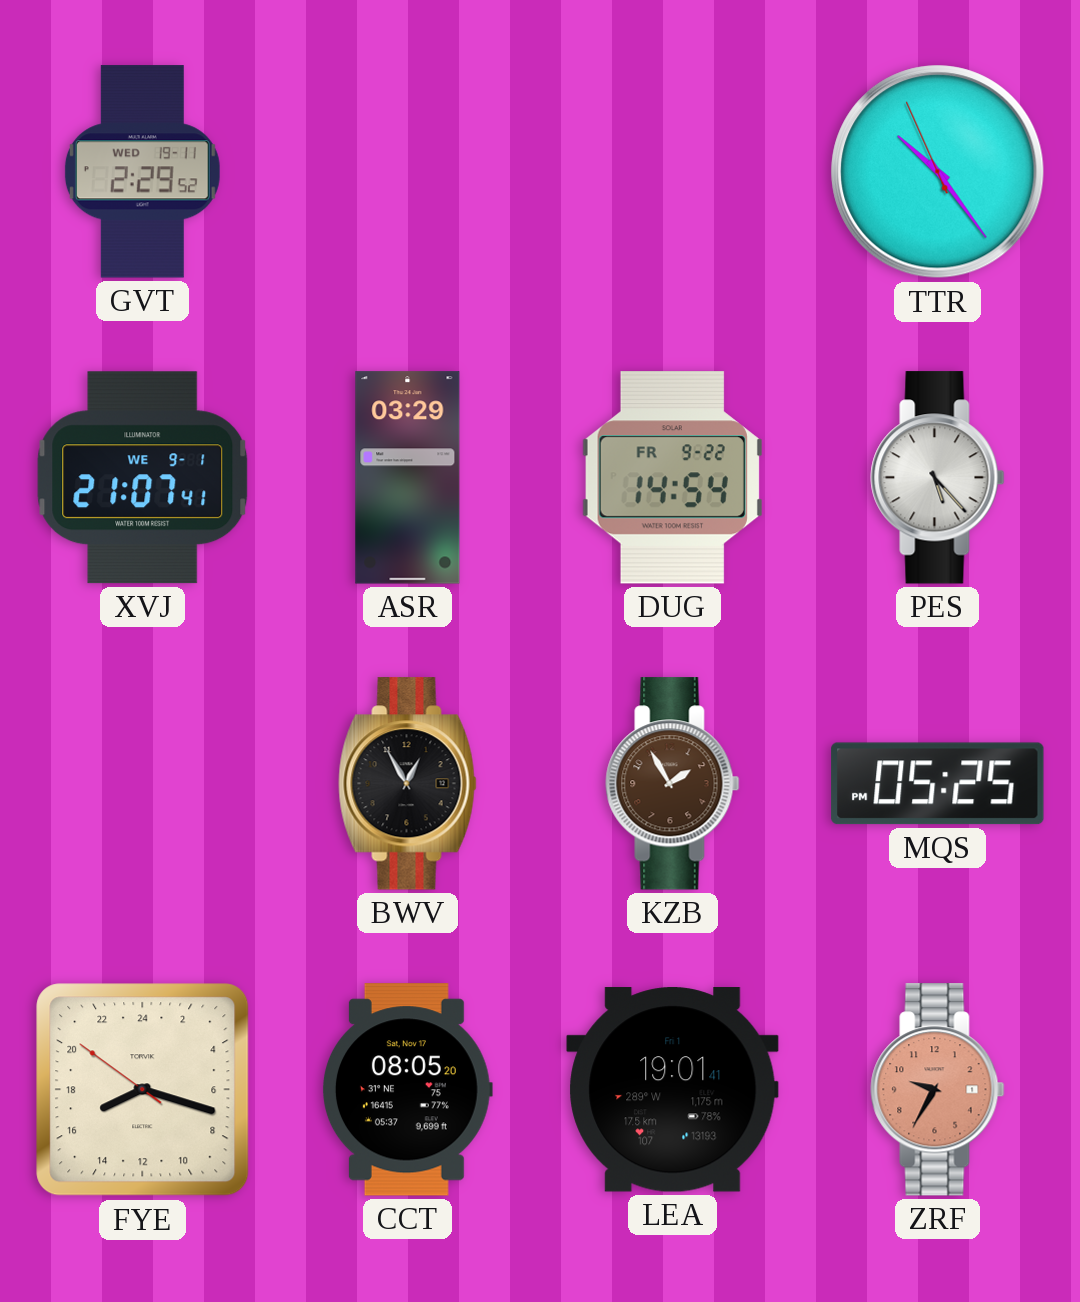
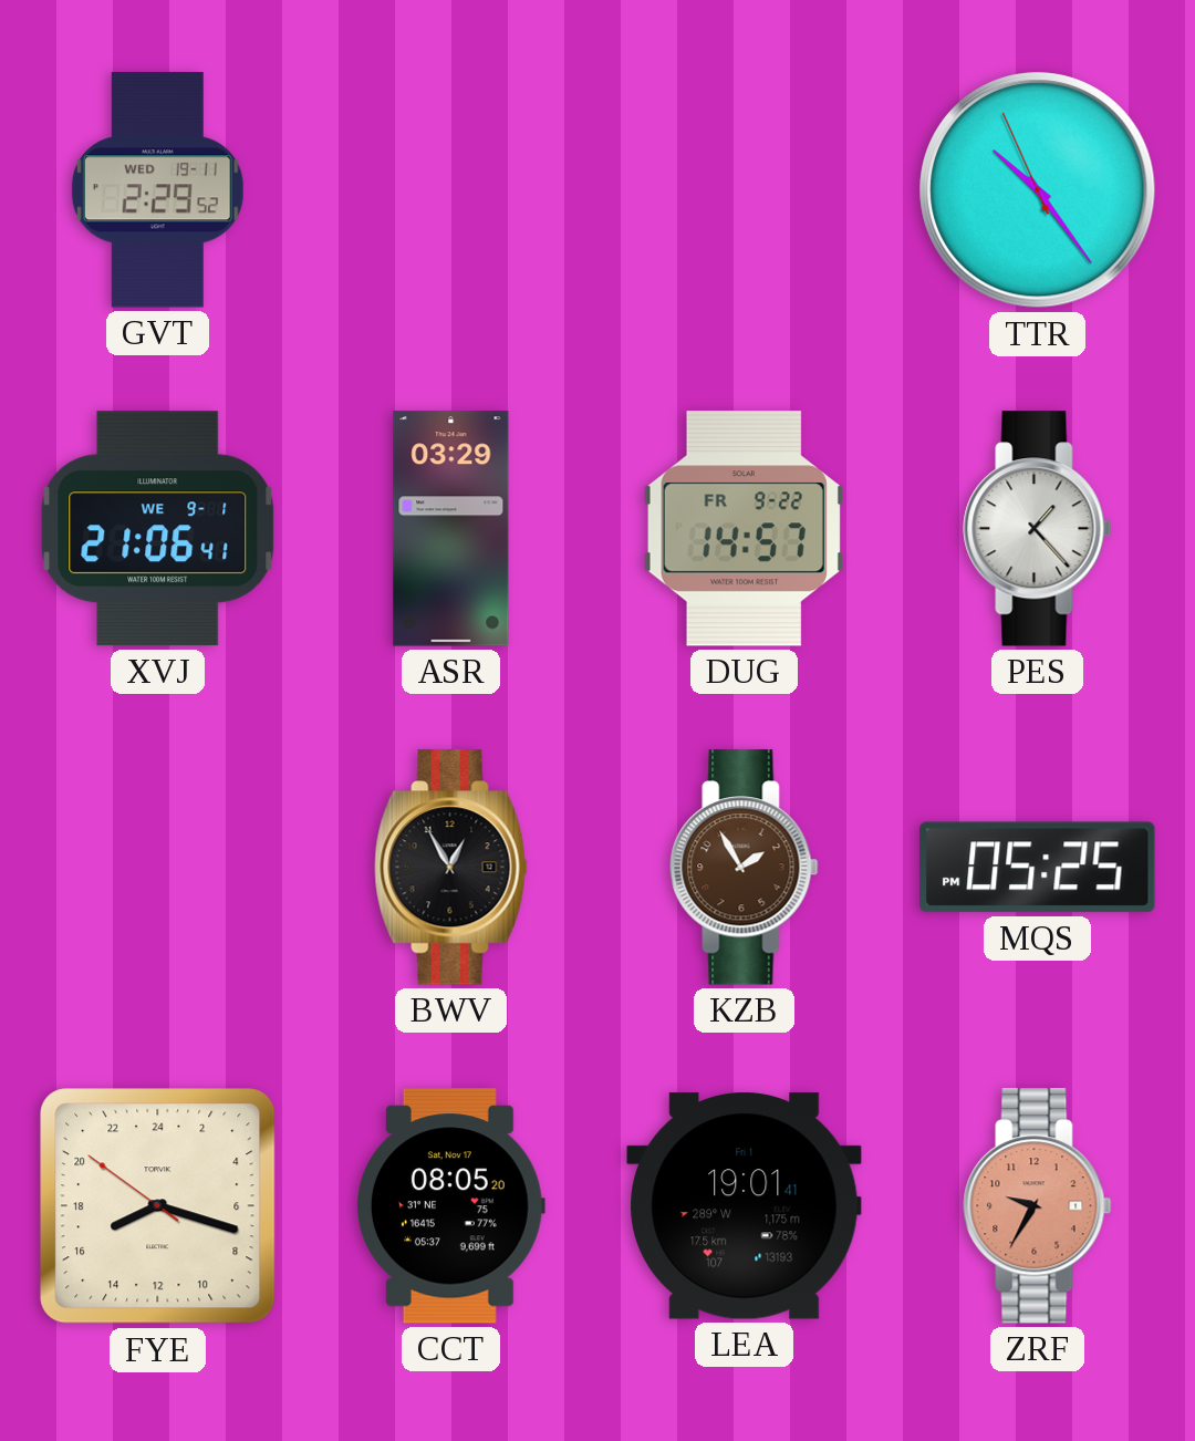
XVJ: 21:07 -> 21:06
DUG: 14:54 -> 14:57
PES: 5:23 -> 1:23
